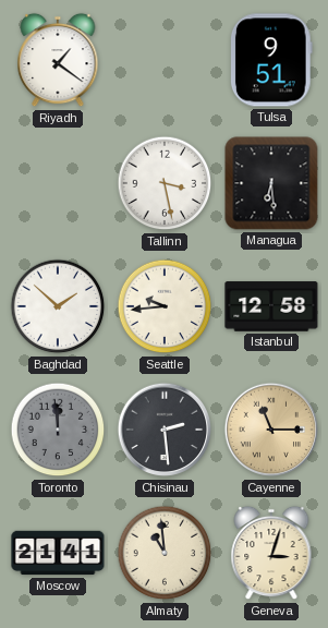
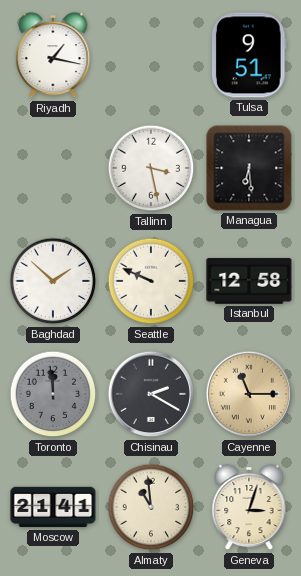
Riyadh: 1:21 -> 1:17
Seattle: 9:44 -> 9:49
Chisinau: 2:29 -> 2:20
